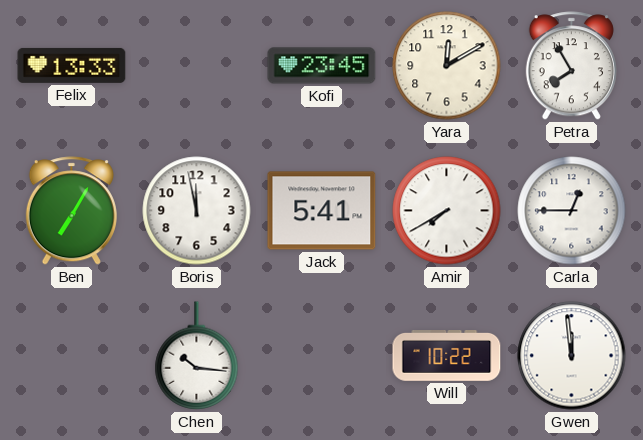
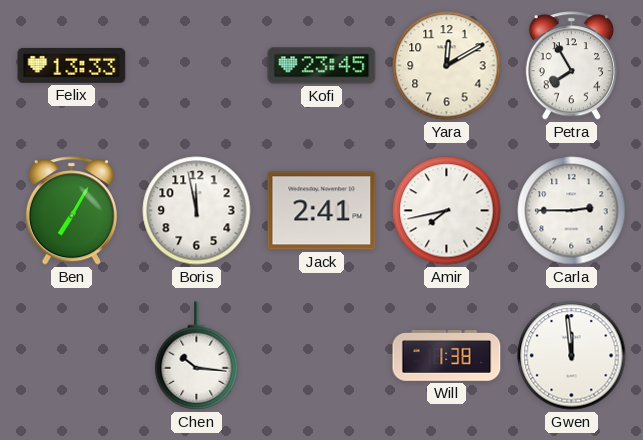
Jack: 5:41 -> 2:41
Amir: 7:40 -> 7:43
Carla: 12:45 -> 2:45
Will: 10:22 -> 1:38
